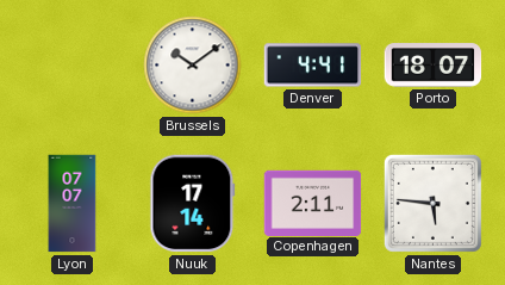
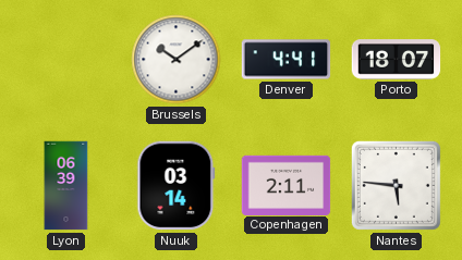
Lyon: 07:07 -> 06:39
Nuuk: 17:14 -> 03:14
